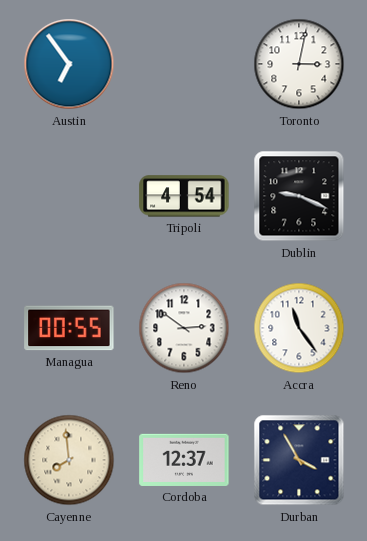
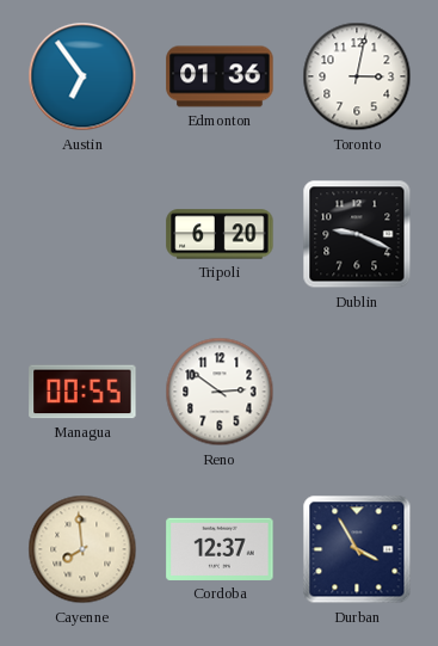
Edmonton: none -> 01:36
Tripoli: 4:54 -> 6:20
Accra: 11:24 -> none
